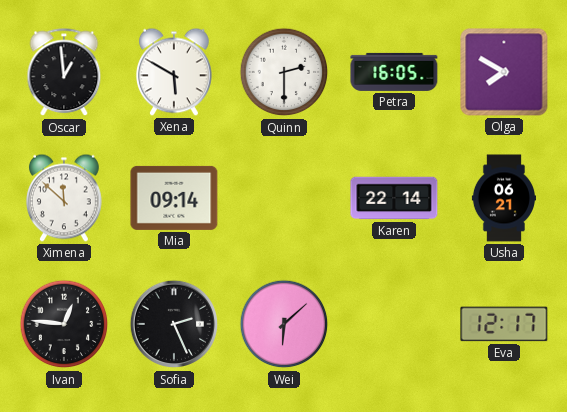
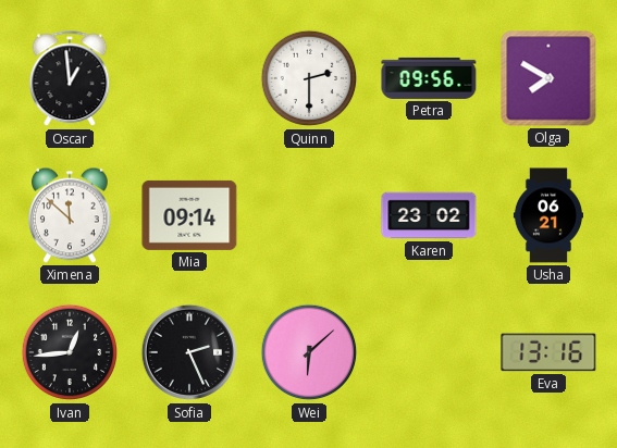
Xena: 5:50 -> none
Petra: 16:05 -> 09:56
Karen: 22:14 -> 23:02
Ivan: 12:46 -> 12:44
Eva: 12:17 -> 13:16
